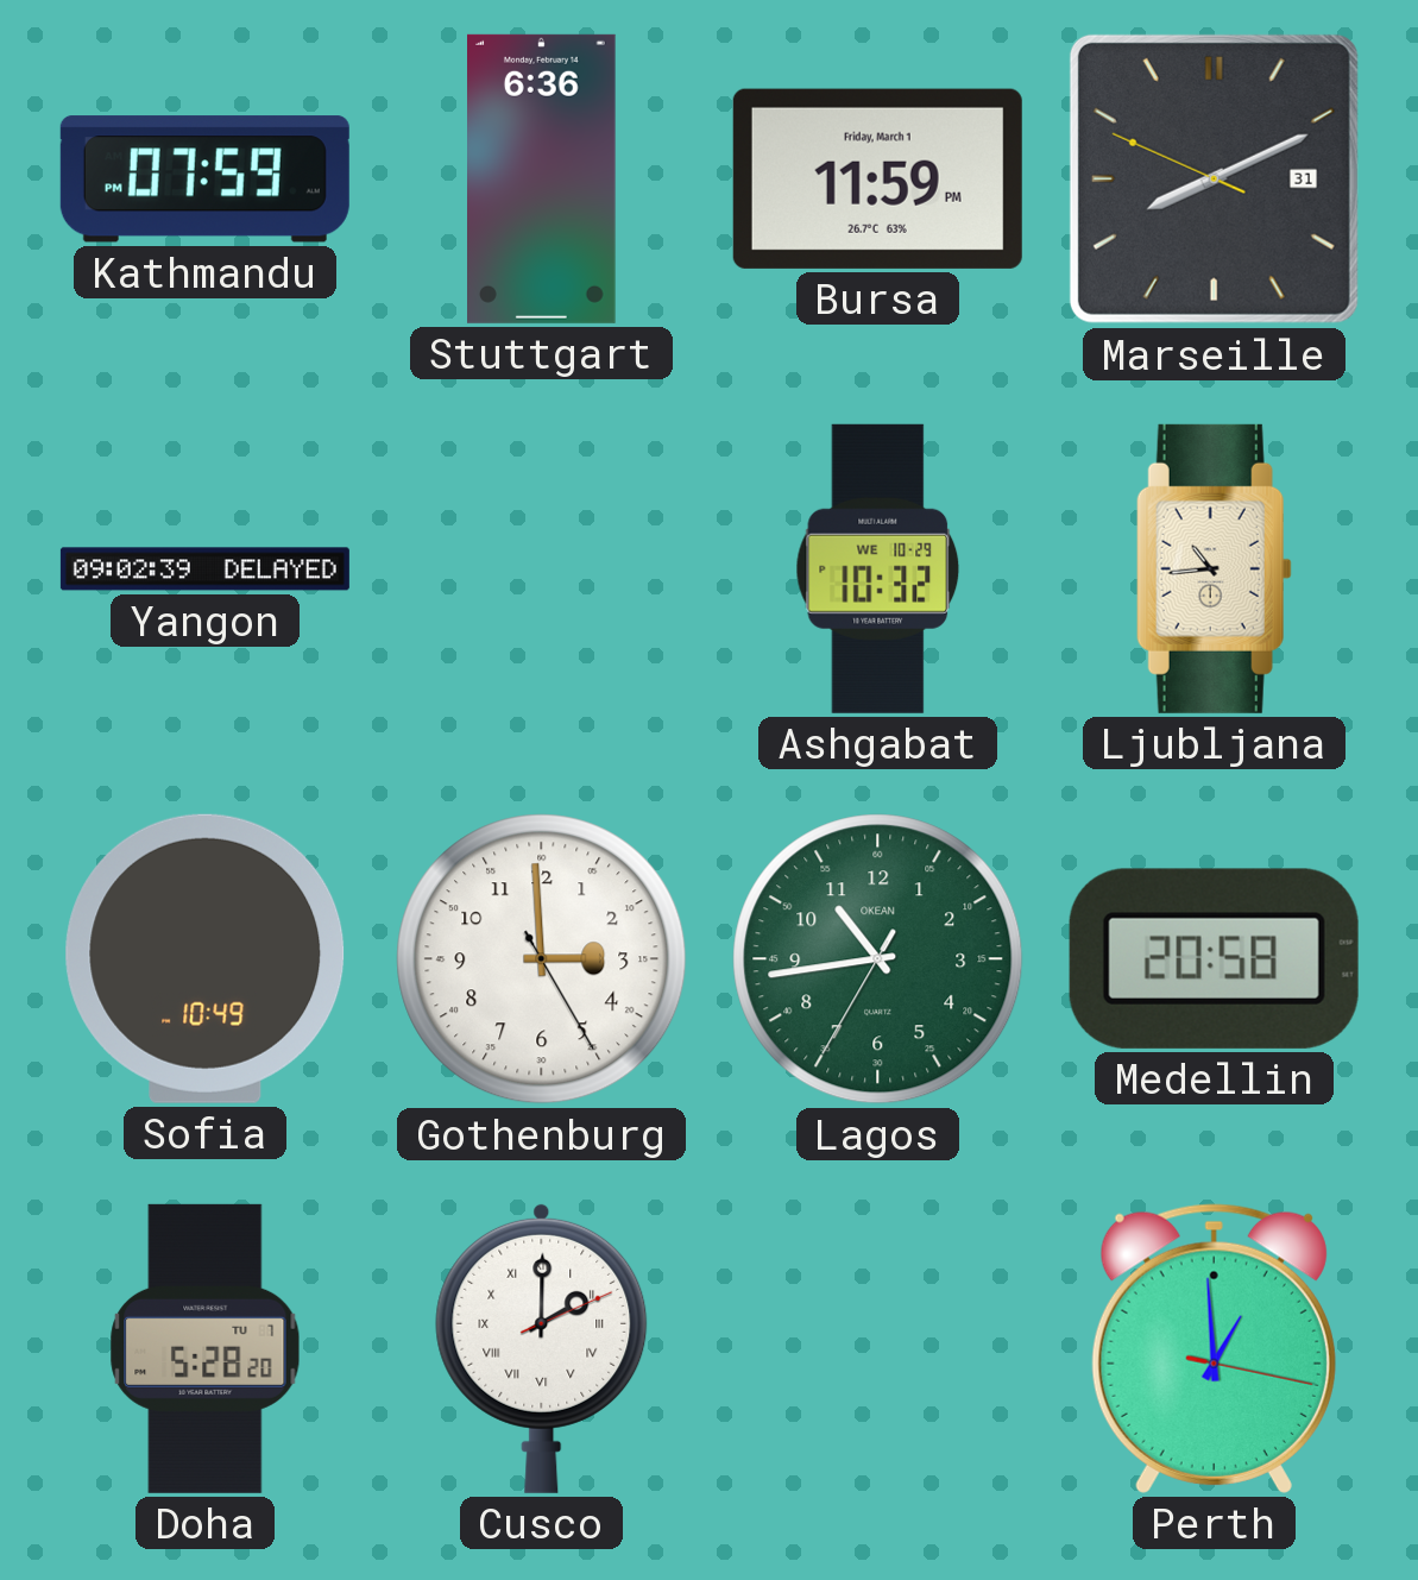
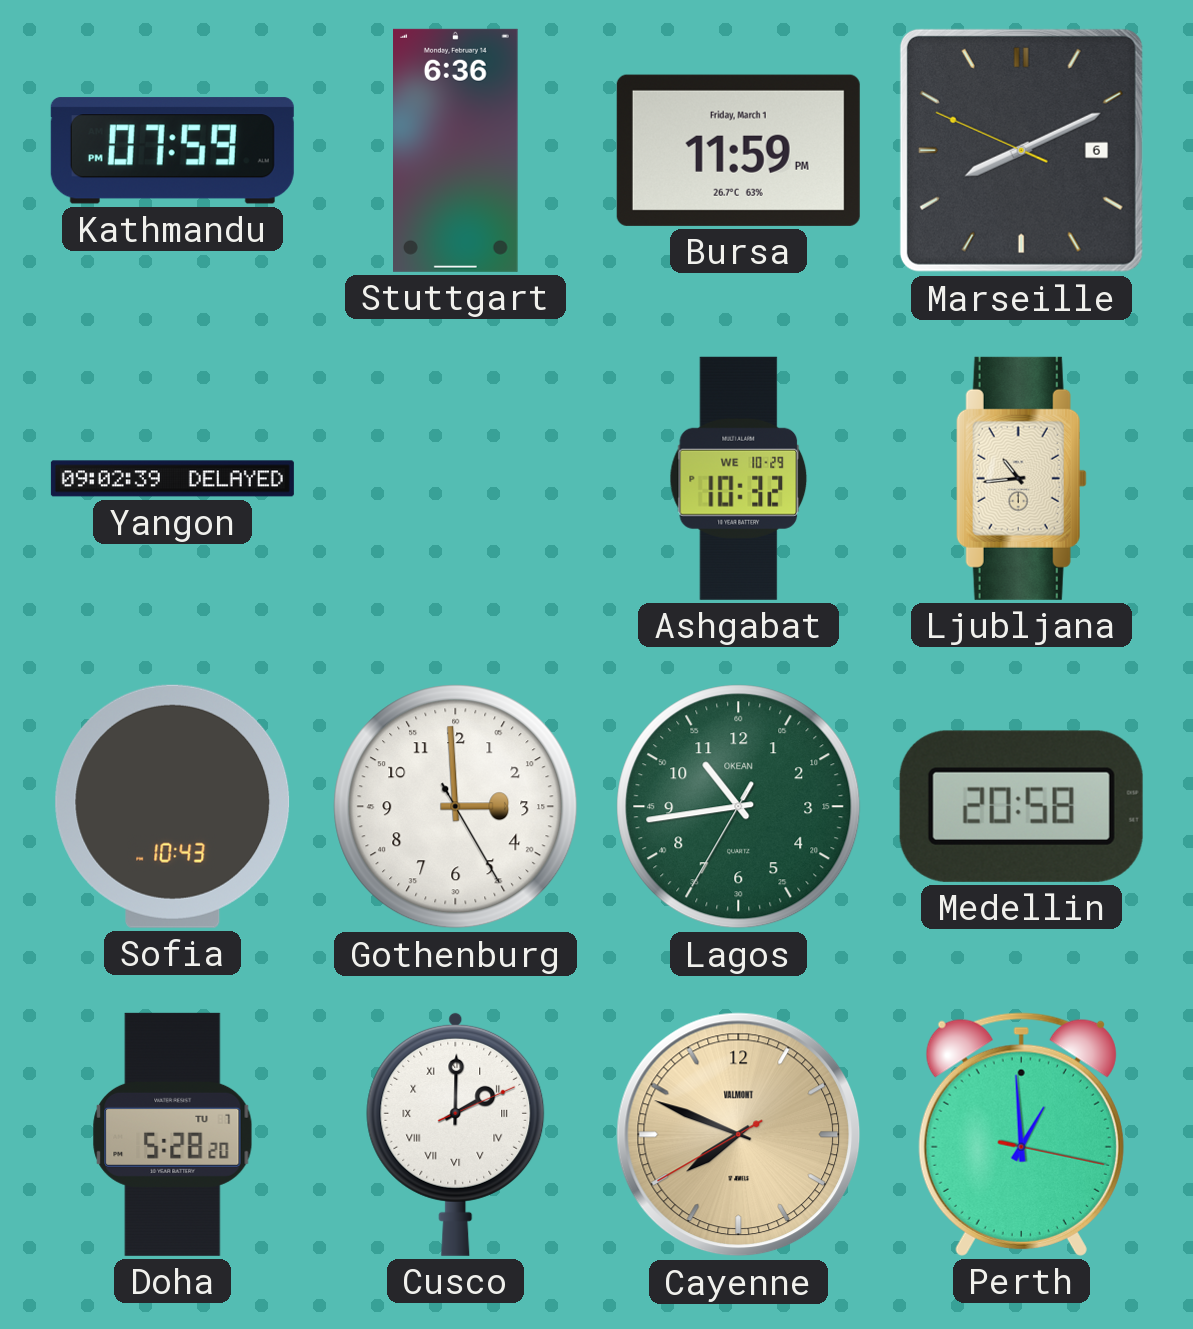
Marseille date: 31 -> 6
Sofia: 10:49 -> 10:43
Cayenne: none -> 7:48
